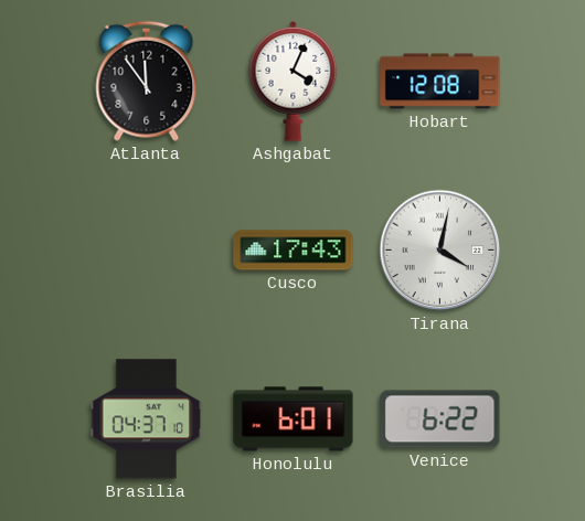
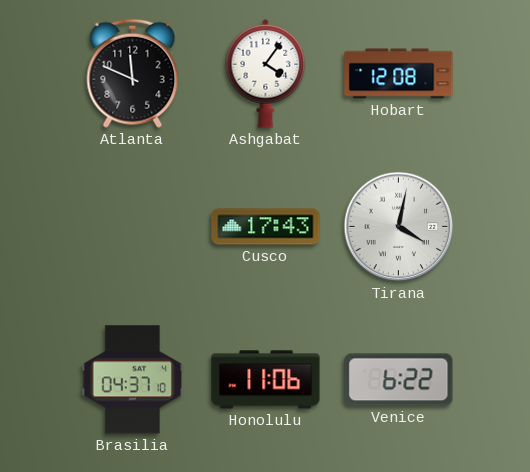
Atlanta: 11:54 -> 11:49
Ashgabat: 4:04 -> 4:06
Honolulu: 6:01 -> 11:06
